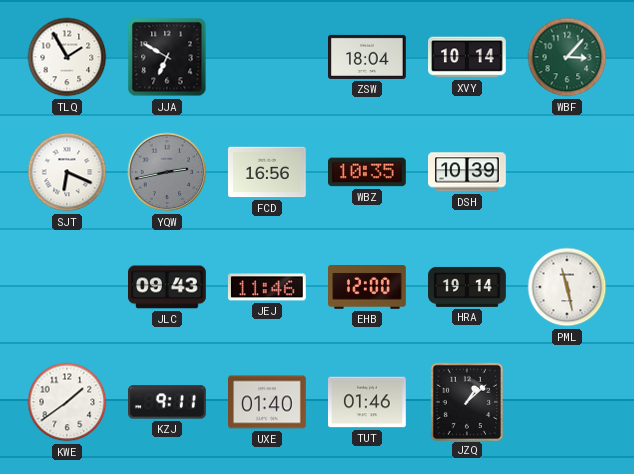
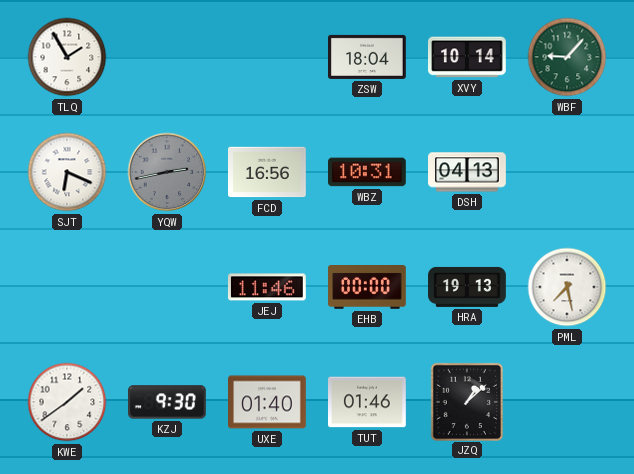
JJA: 6:50 -> none
WBF: 3:07 -> 9:07
WBZ: 10:35 -> 10:31
DSH: 10:39 -> 04:13
JLC: 09:43 -> none
EHB: 12:00 -> 00:00
HRA: 19:14 -> 19:13
PML: 11:28 -> 7:28
KZJ: 9:11 -> 9:30
